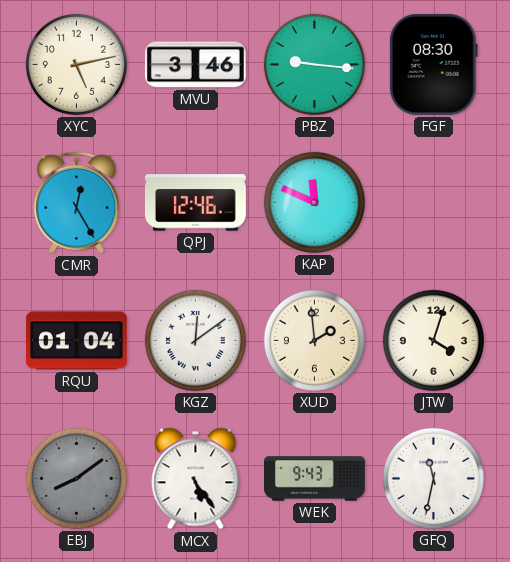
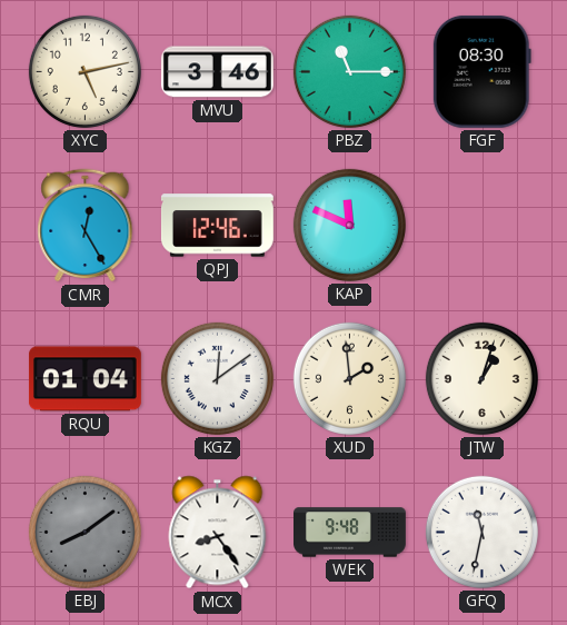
PBZ: 9:16 -> 11:15
JTW: 4:03 -> 1:03
MCX: 5:24 -> 8:24
WEK: 9:43 -> 9:48
